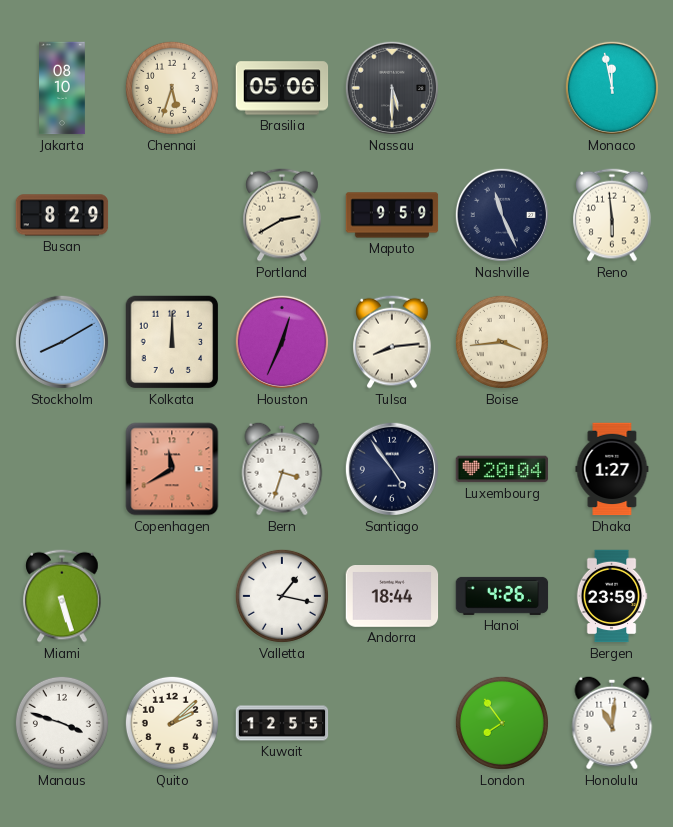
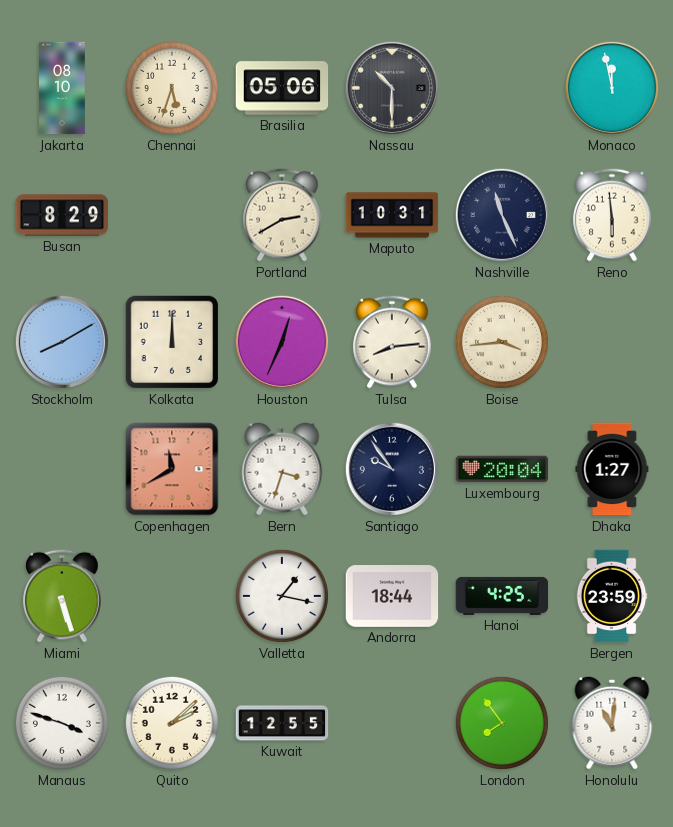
Nassau: 5:30 -> 10:30
Maputo: 9:59 -> 10:31
Santiago: 4:54 -> 9:54
Hanoi: 4:26 -> 4:25
